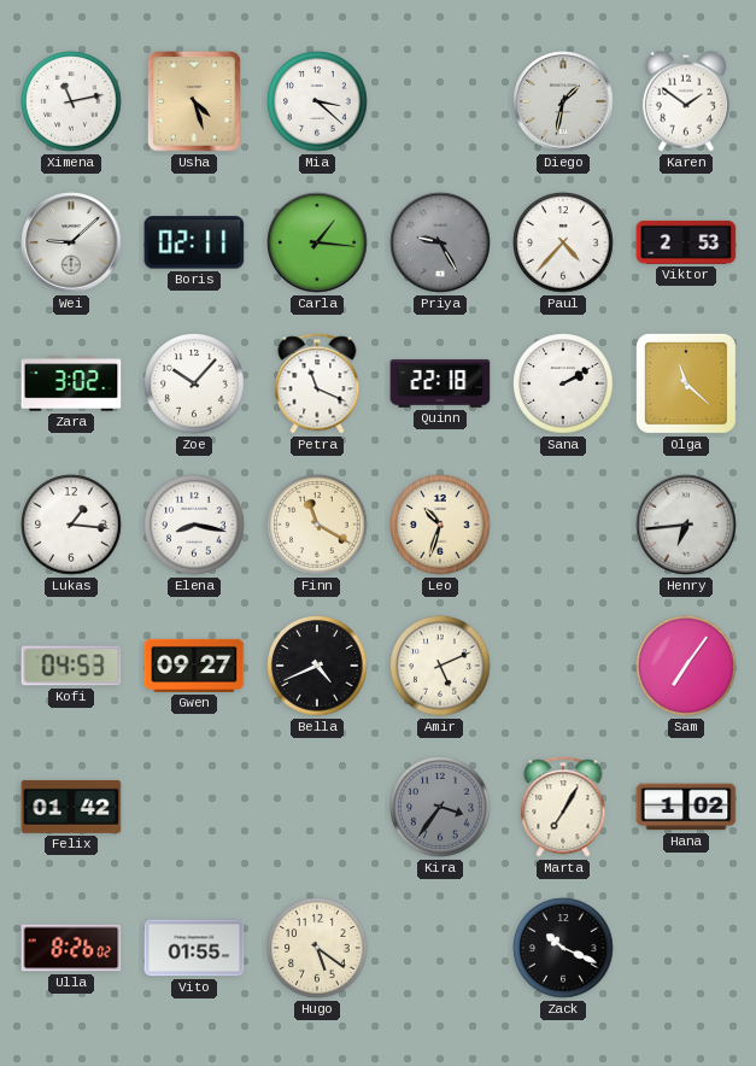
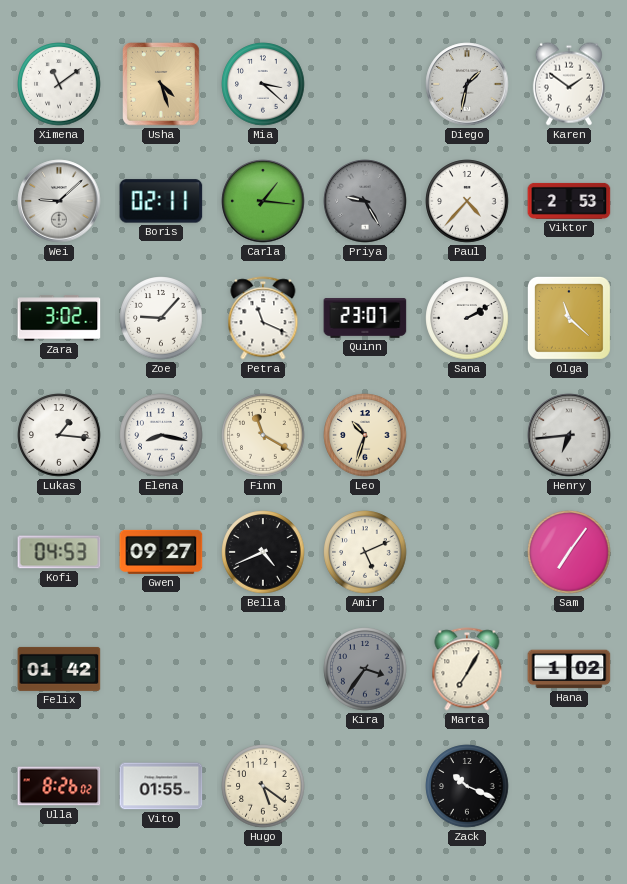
Ximena: 11:13 -> 11:09
Zoe: 10:07 -> 9:07
Quinn: 22:18 -> 23:07
